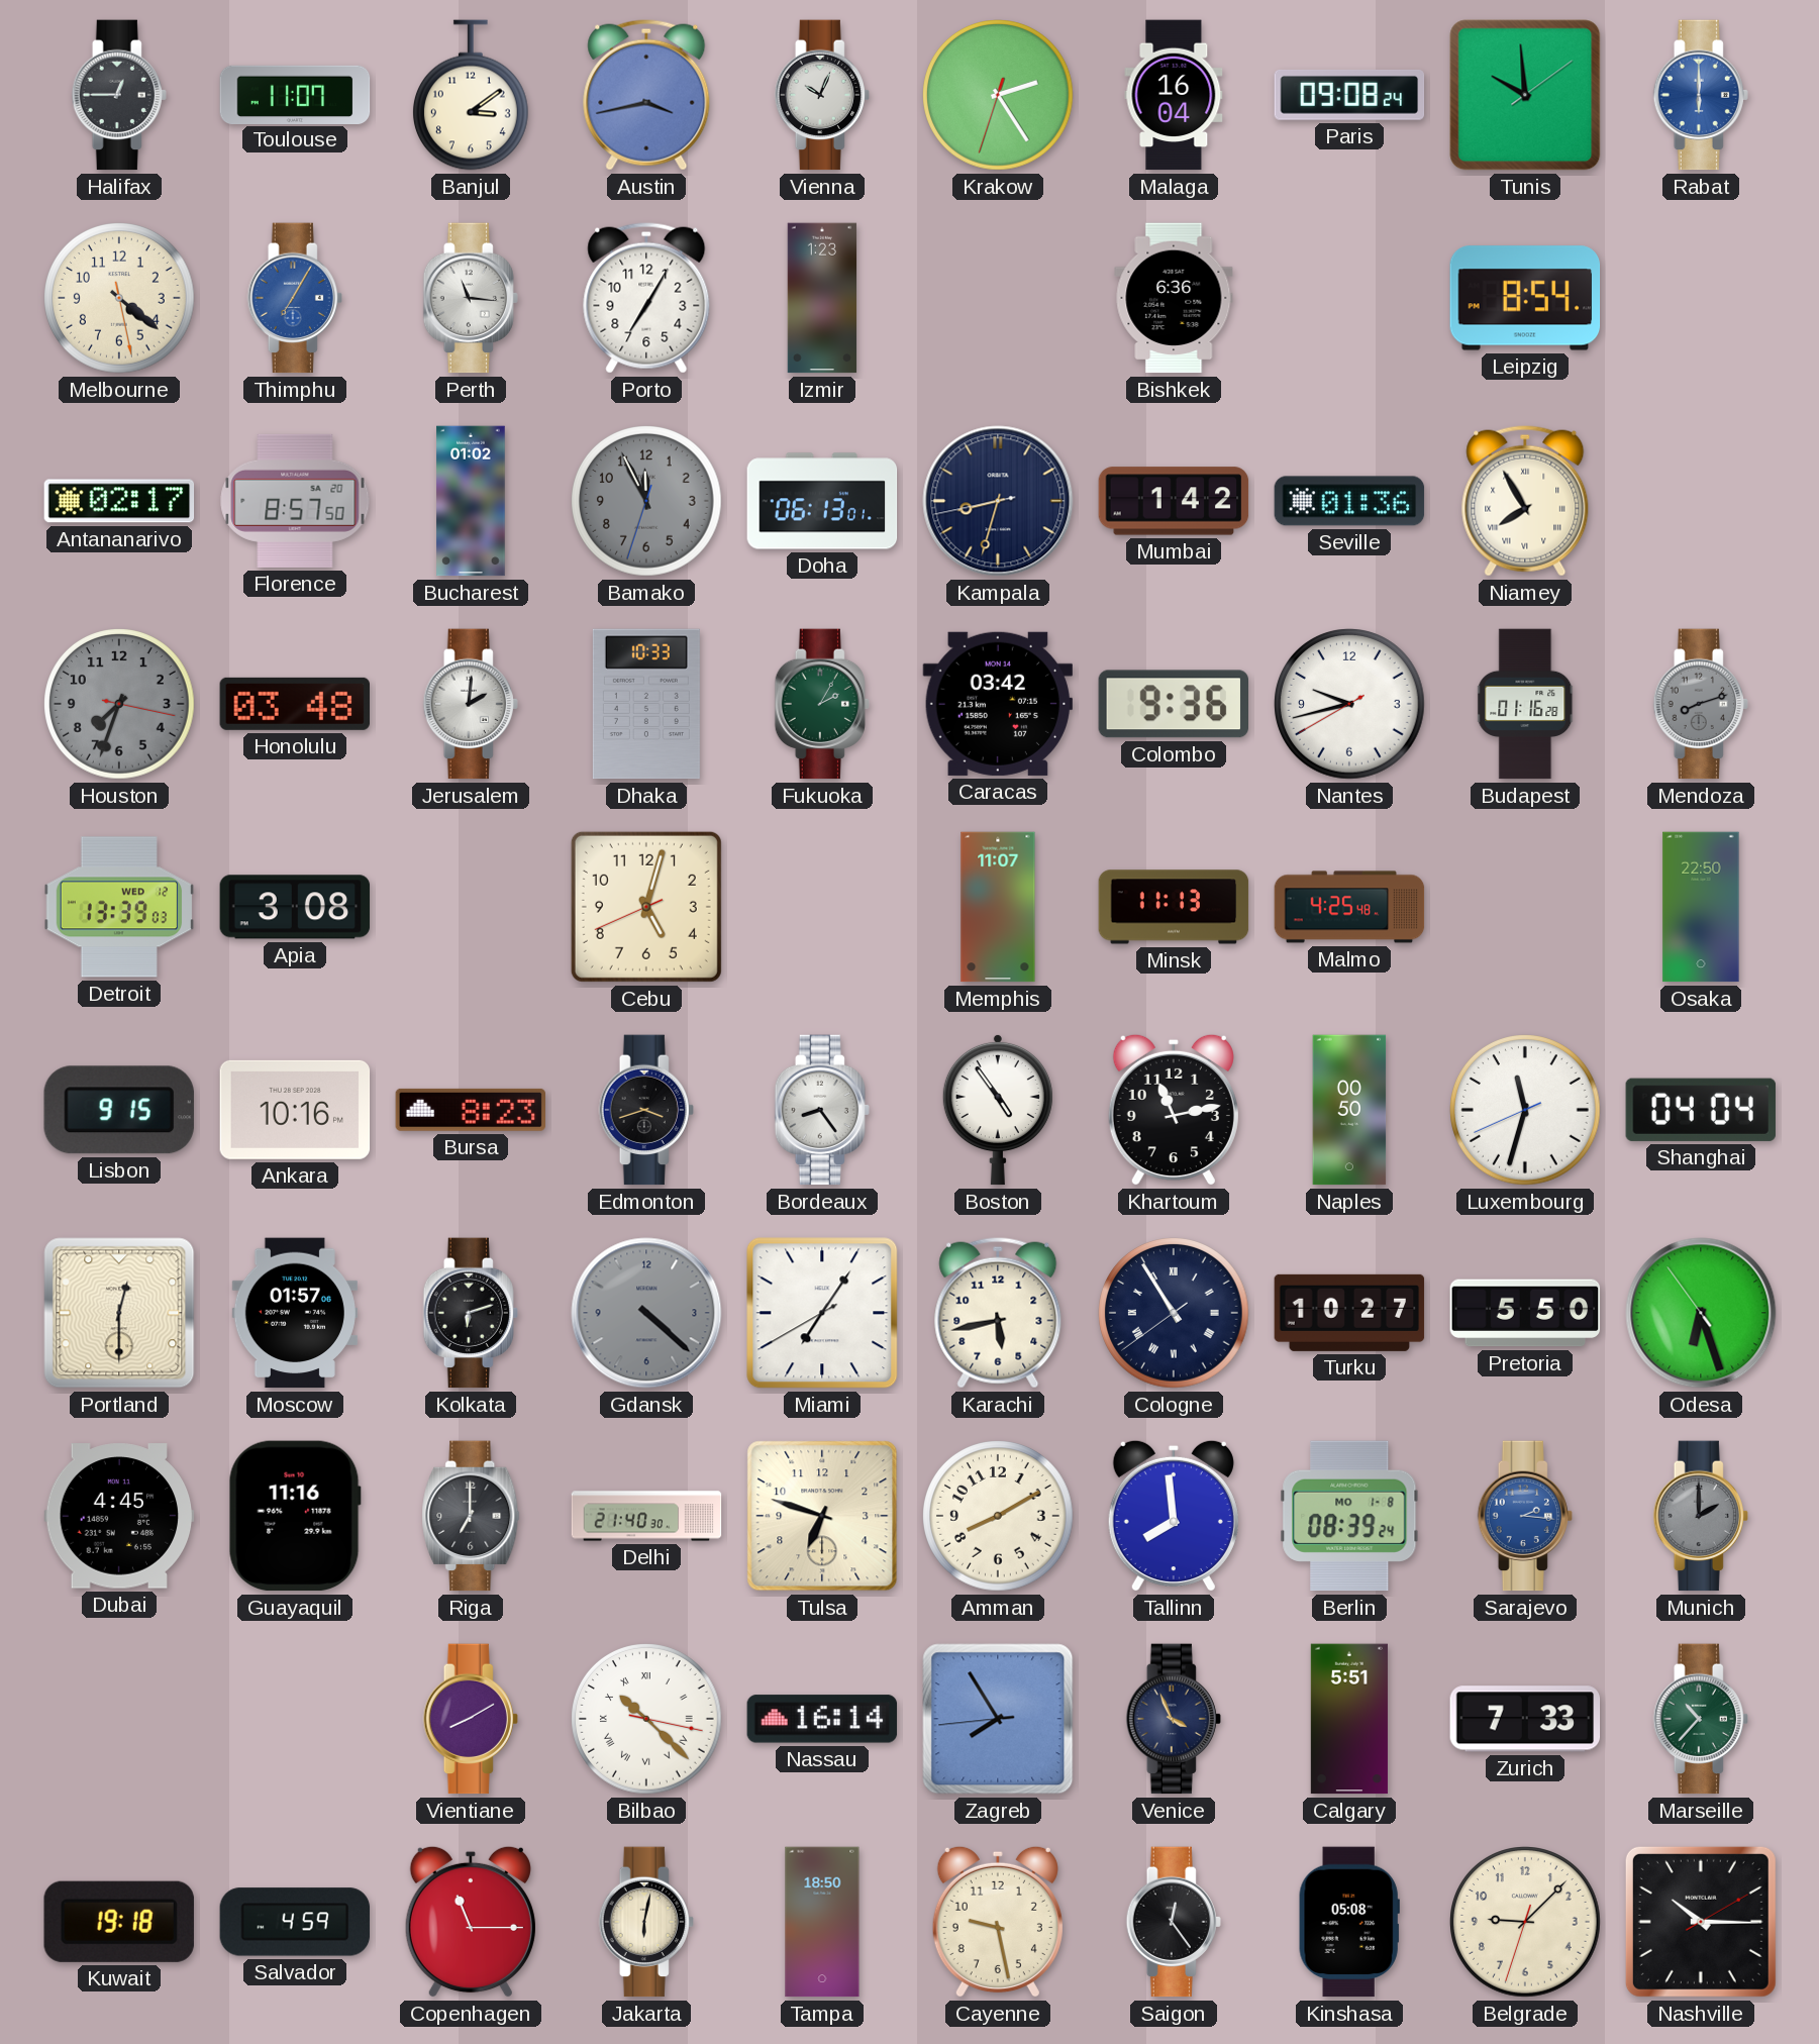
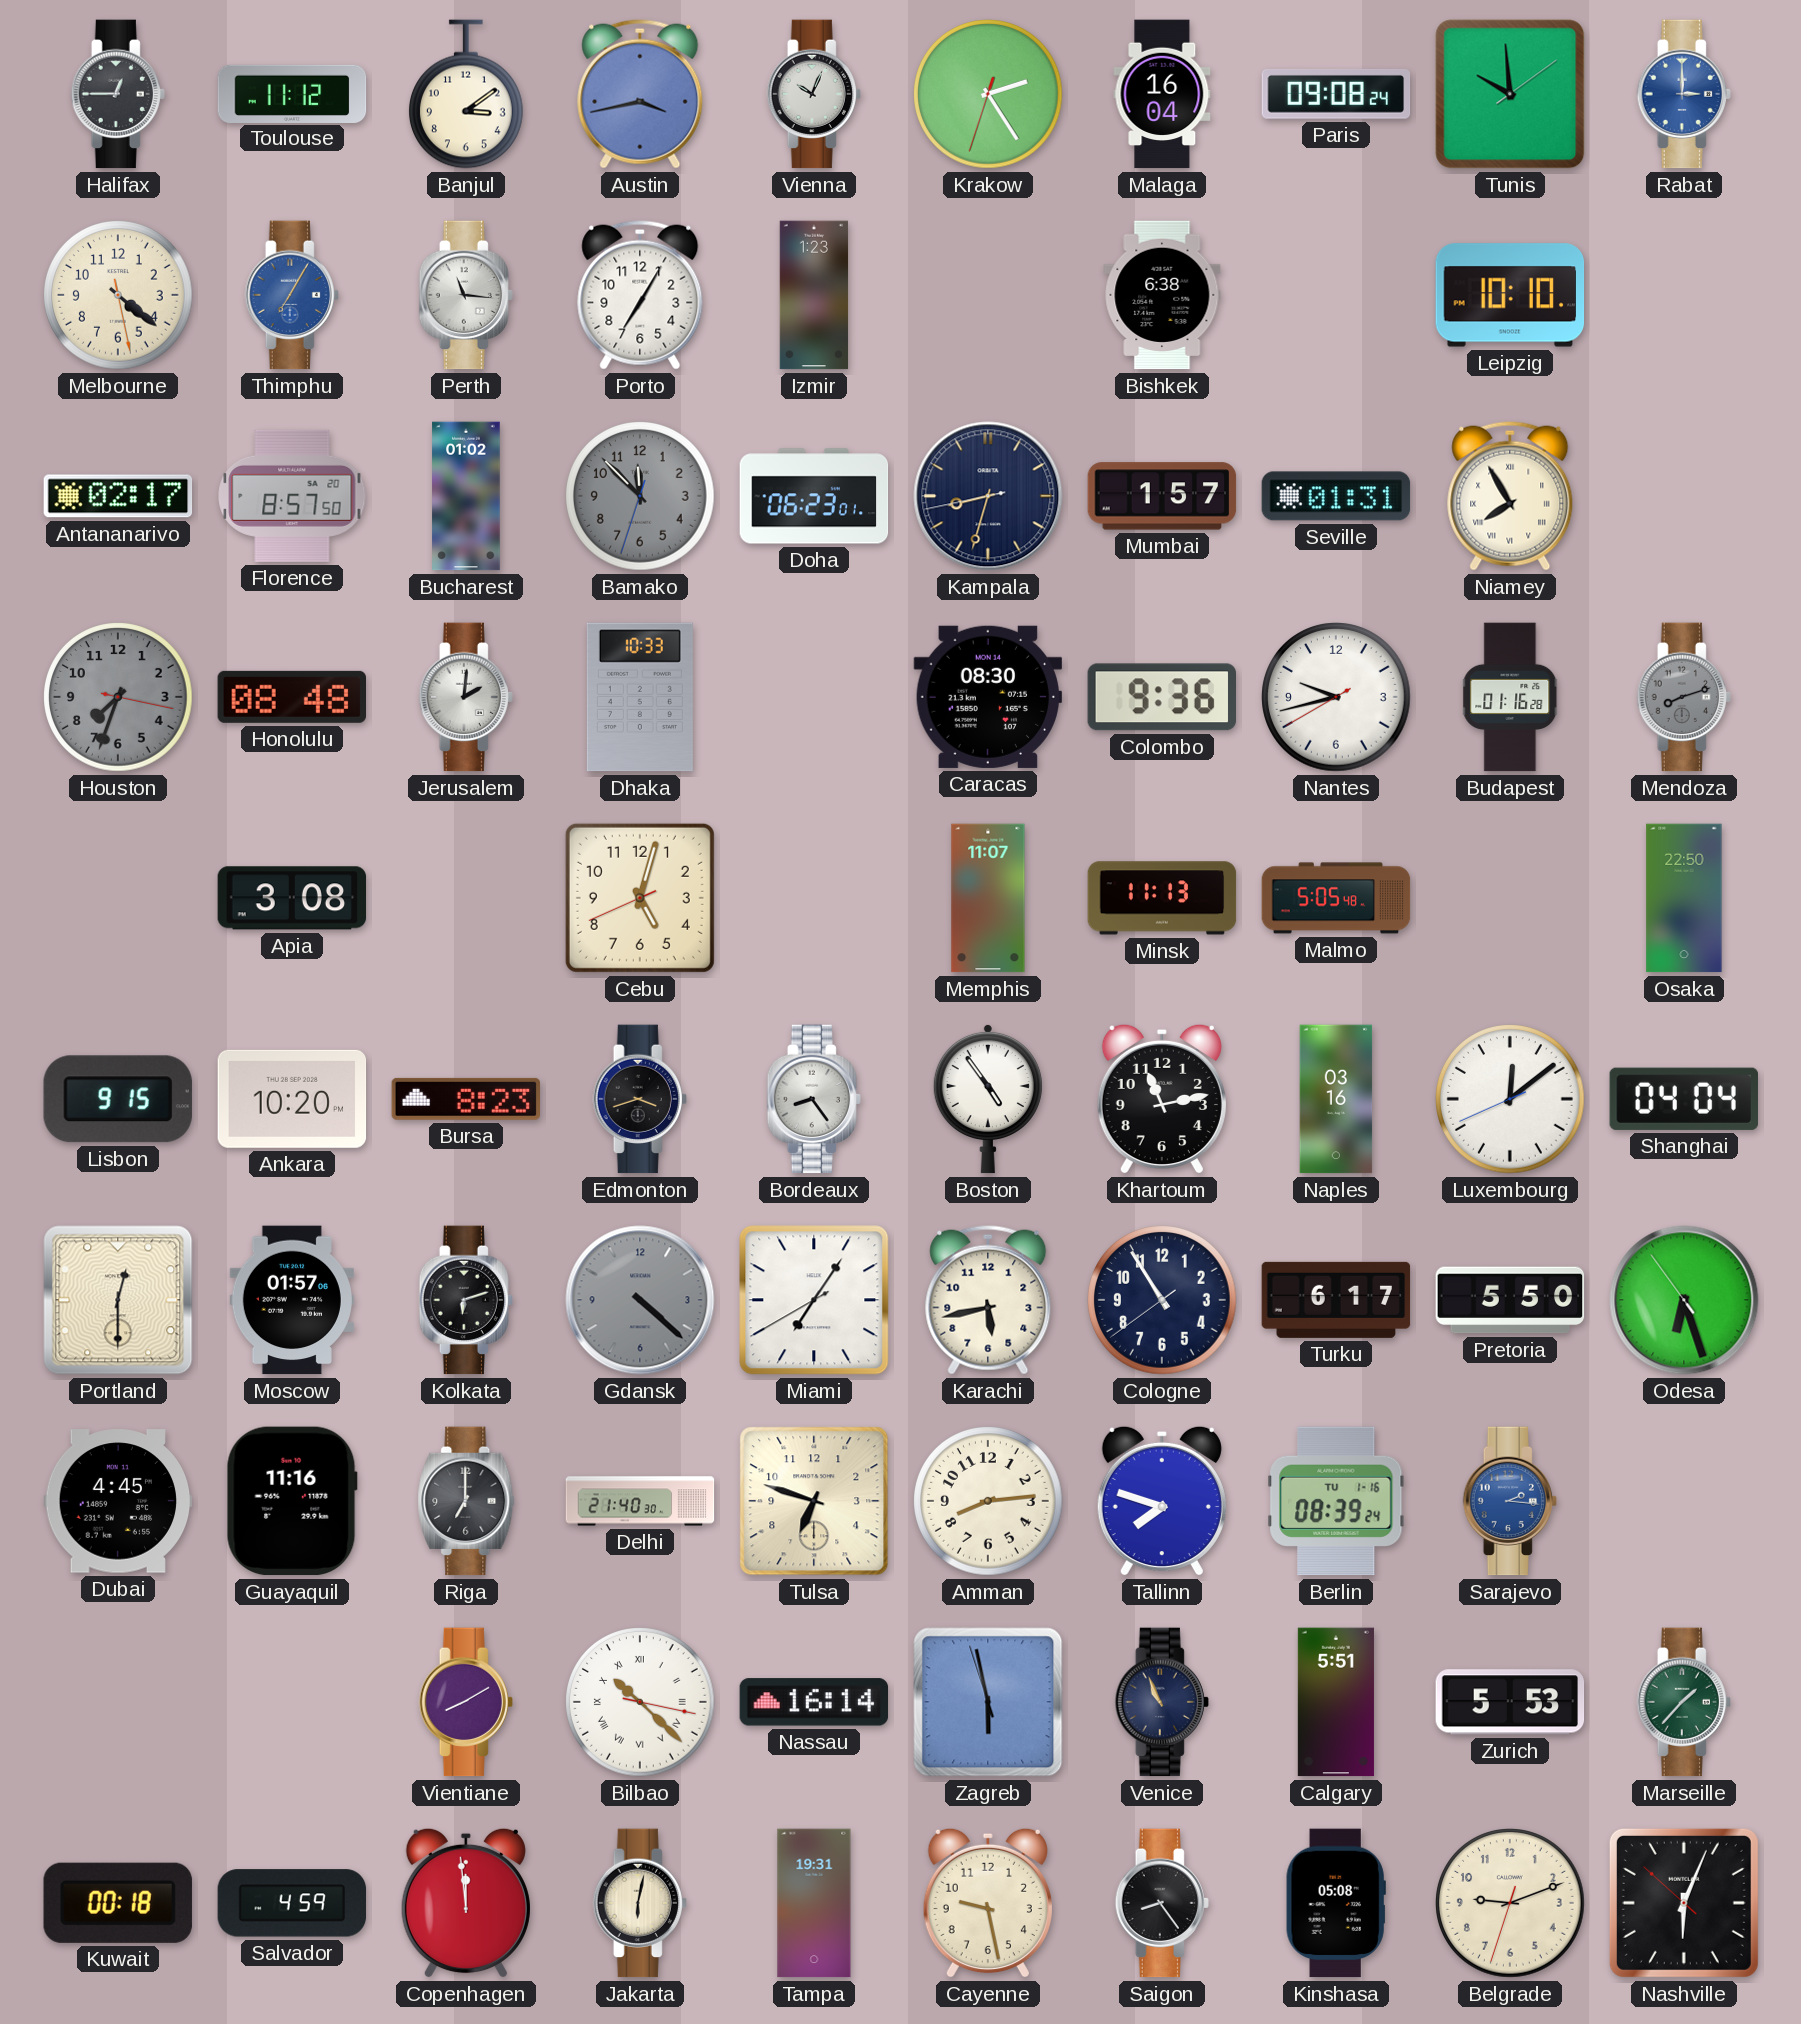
Toulouse: 11:07 -> 11:12
Rabat: 6:00 -> 3:00
Bishkek: 6:36 -> 6:38
Leipzig: 8:54 -> 10:10
Bamako: 11:55 -> 11:52
Doha: 06:13 -> 06:23
Mumbai: 1:42 -> 1:57
Seville: 01:36 -> 01:31
Honolulu: 03:48 -> 08:48
Fukuoka: 2:05 -> none
Caracas: 03:42 -> 08:30
Detroit: 13:39 -> none
Malmo: 4:25 -> 5:05
Ankara: 10:16 -> 10:20
Naples: 00:50 -> 03:16
Luxembourg: 11:32 -> 12:08
Cologne numerals: Roman -> Arabic
Turku: 10:27 -> 6:17
Amman: 8:10 -> 8:14
Tallinn: 7:59 -> 7:48
Berlin date: MO 1-8 -> TU 1-16
Munich: 2:00 -> none
Zagreb: 7:54 -> 5:57
Venice: 3:56 -> 10:56
Zurich: 7:33 -> 5:53
Marseille: 10:37 -> 1:37
Kuwait: 19:18 -> 00:18
Copenhagen: 11:15 -> 11:59
Tampa: 18:50 -> 19:31
Saigon: 12:24 -> 8:24
Belgrade: 9:07 -> 9:11
Nashville: 10:15 -> 6:03
